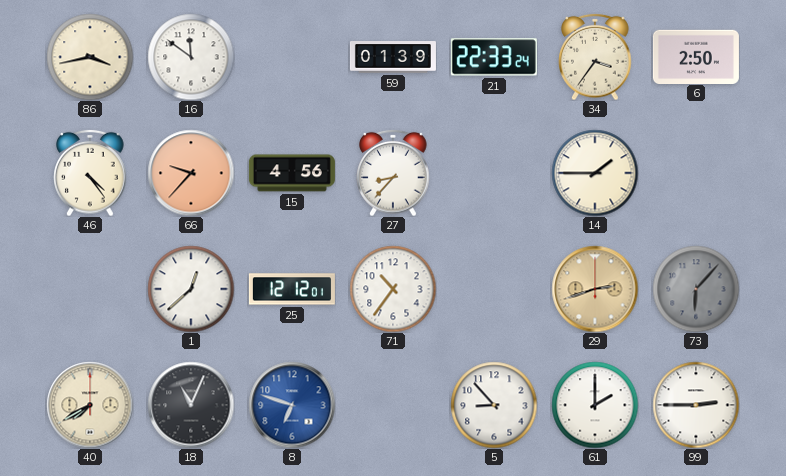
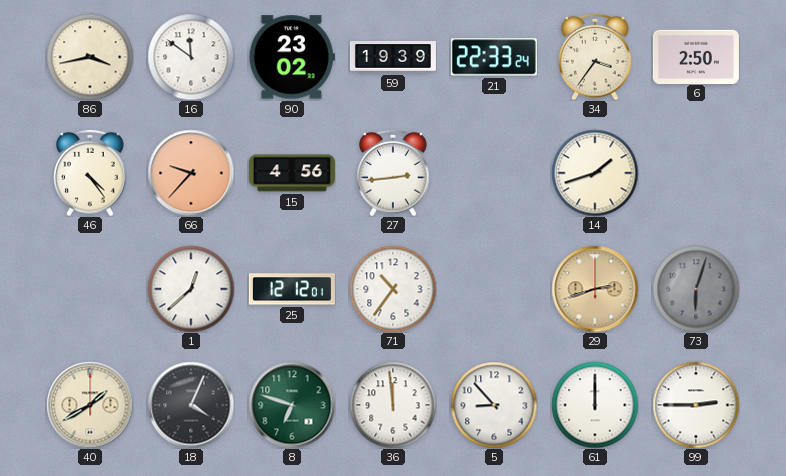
90: none -> 23:02
59: 01:39 -> 19:39
27: 8:37 -> 2:44
14: 1:45 -> 1:42
73: 6:07 -> 6:03
40: 7:40 -> 1:40
18: 11:04 -> 4:04
8 dial: blue -> green
36: none -> 11:59
61: 2:00 -> 12:00
